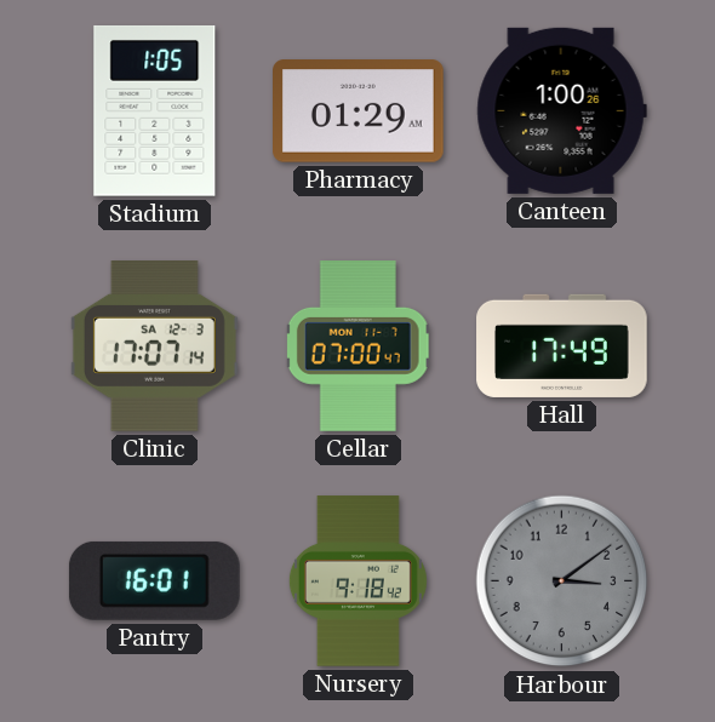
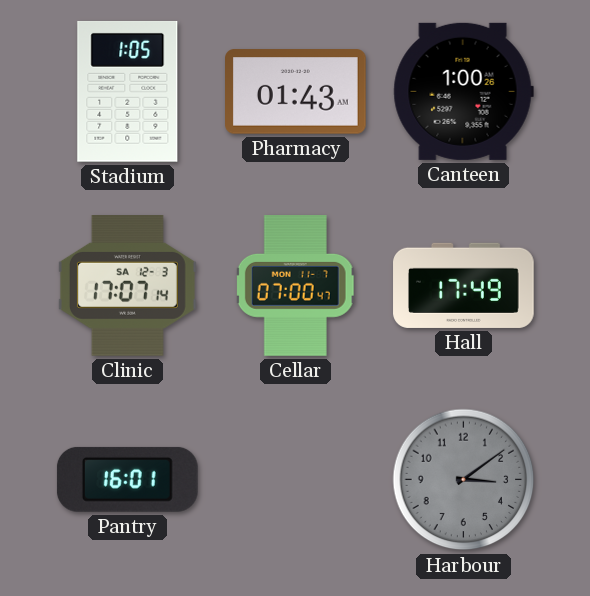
Pharmacy: 01:29 -> 01:43
Nursery: 9:18 -> none
